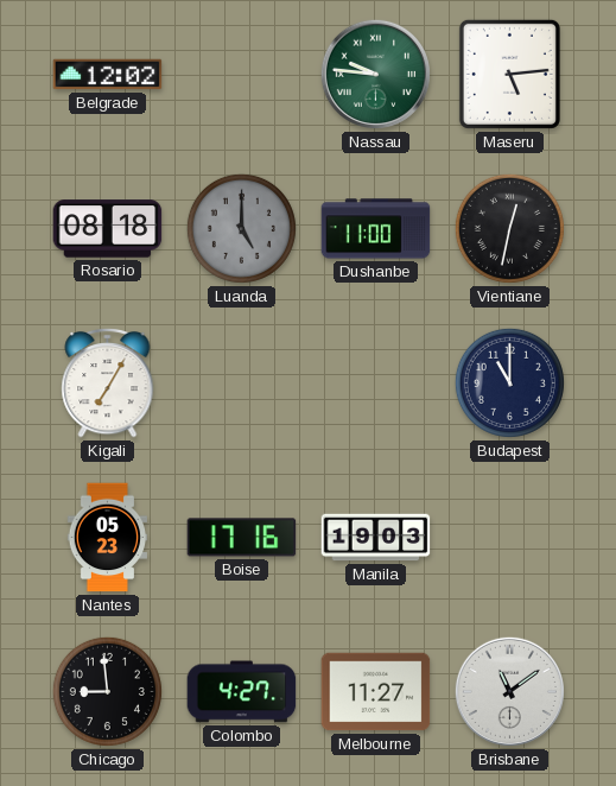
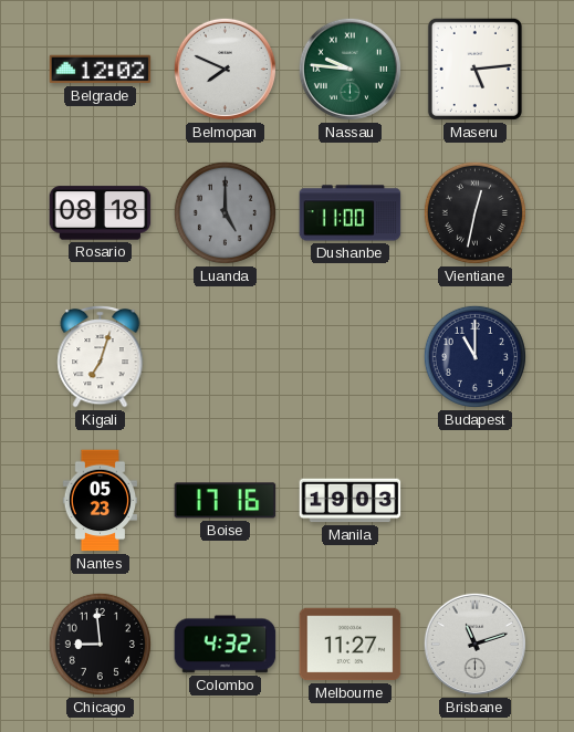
Belmopan: none -> 7:49
Kigali: 7:05 -> 7:03
Colombo: 4:27 -> 4:32
Brisbane: 11:09 -> 11:12
